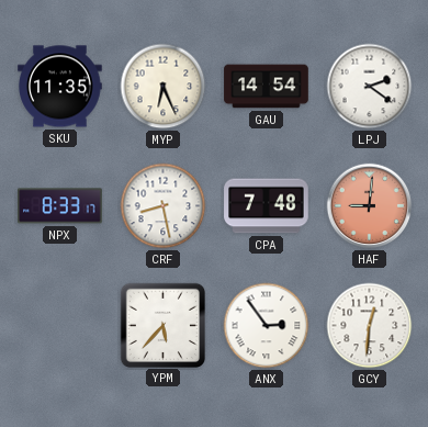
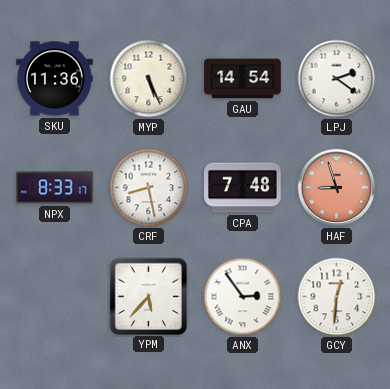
SKU: 11:35 -> 11:36
MYP: 6:26 -> 5:26
HAF: 9:01 -> 8:57
